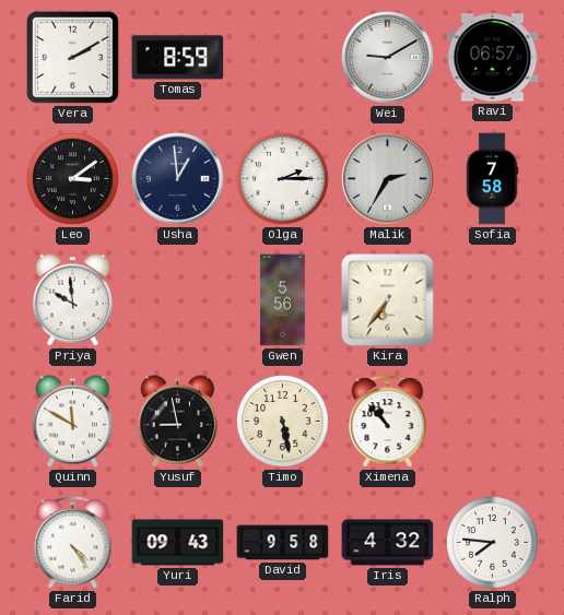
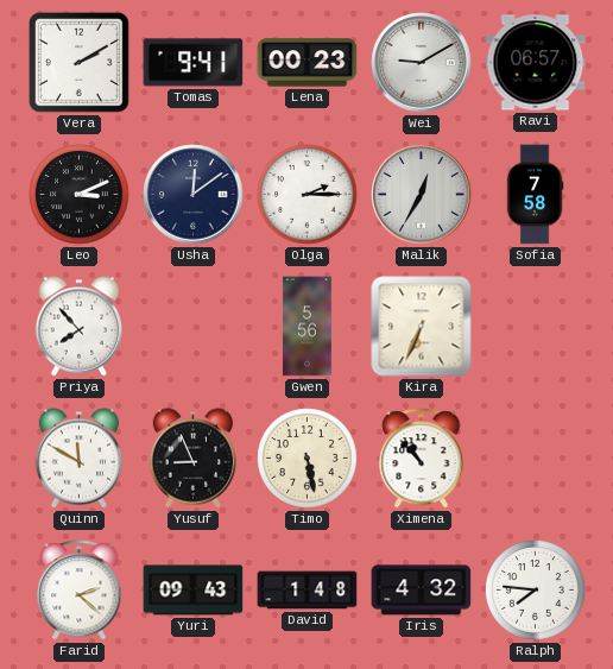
Tomas: 8:59 -> 9:41
Lena: none -> 00:23
Leo: 3:09 -> 3:11
Usha: 12:59 -> 12:09
Malik: 2:35 -> 12:35
Priya: 9:59 -> 7:53
Kira: 6:36 -> 6:34
Yusuf: 8:58 -> 8:56
Farid: 4:24 -> 2:22
David: 9:58 -> 1:48
